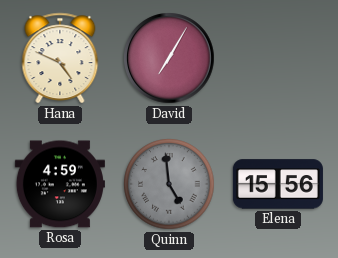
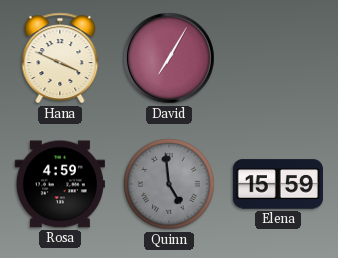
Hana: 4:49 -> 3:49
Elena: 15:56 -> 15:59
